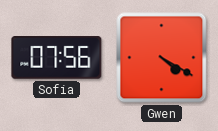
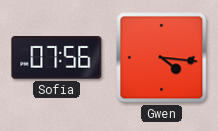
Gwen: 4:20 -> 4:16
